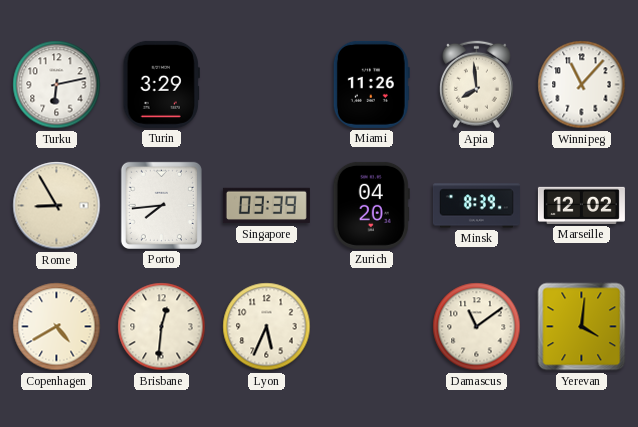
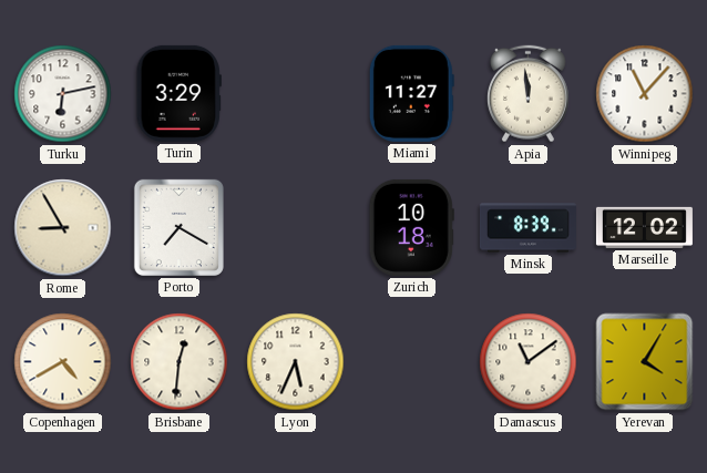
Miami: 11:26 -> 11:27
Apia: 7:59 -> 11:59
Porto: 7:44 -> 7:20
Singapore: 03:39 -> none
Zurich: 04:20 -> 10:18
Yerevan: 4:01 -> 4:05
